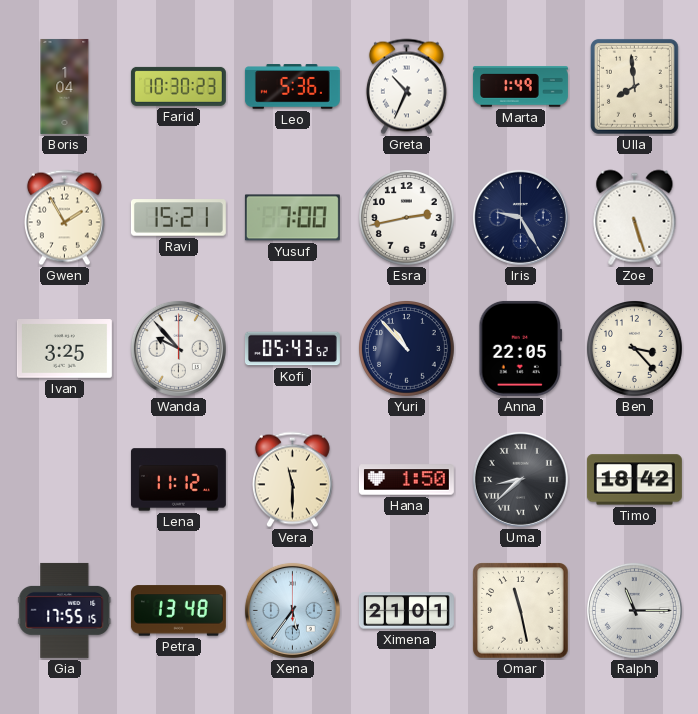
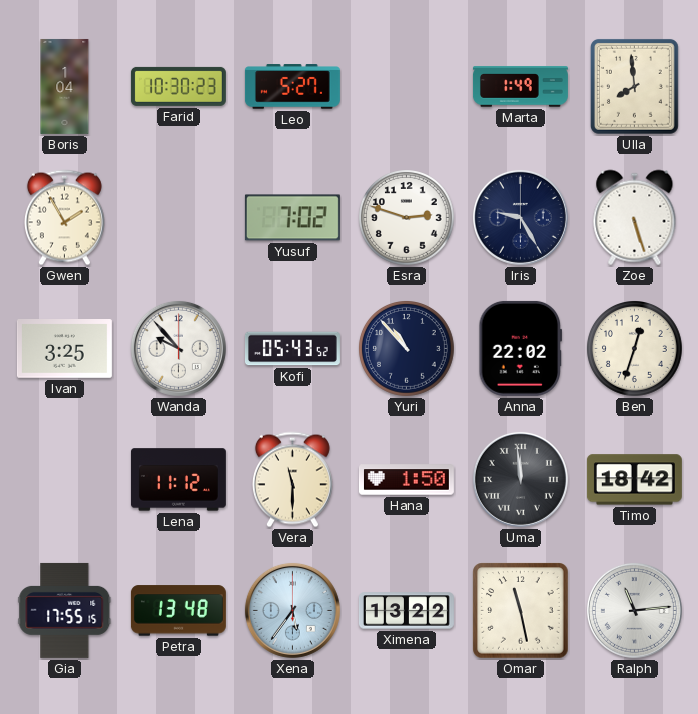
Leo: 5:36 -> 5:27
Greta: 10:34 -> none
Ravi: 15:21 -> none
Yusuf: 7:00 -> 7:02
Esra: 2:43 -> 2:48
Anna: 22:05 -> 22:02
Ben: 3:23 -> 12:33
Uma: 8:38 -> 11:59
Ximena: 21:01 -> 13:22
Ralph: 11:15 -> 11:14
